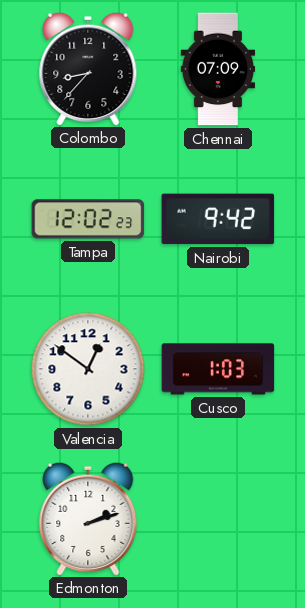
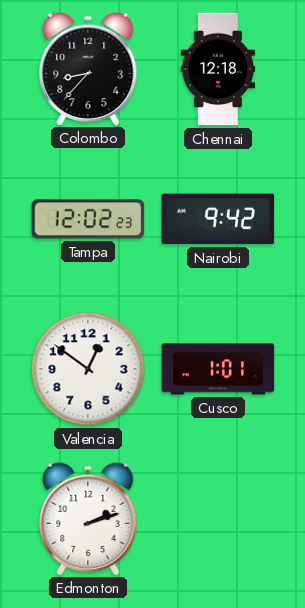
Chennai: 07:09 -> 12:18
Cusco: 1:03 -> 1:01
